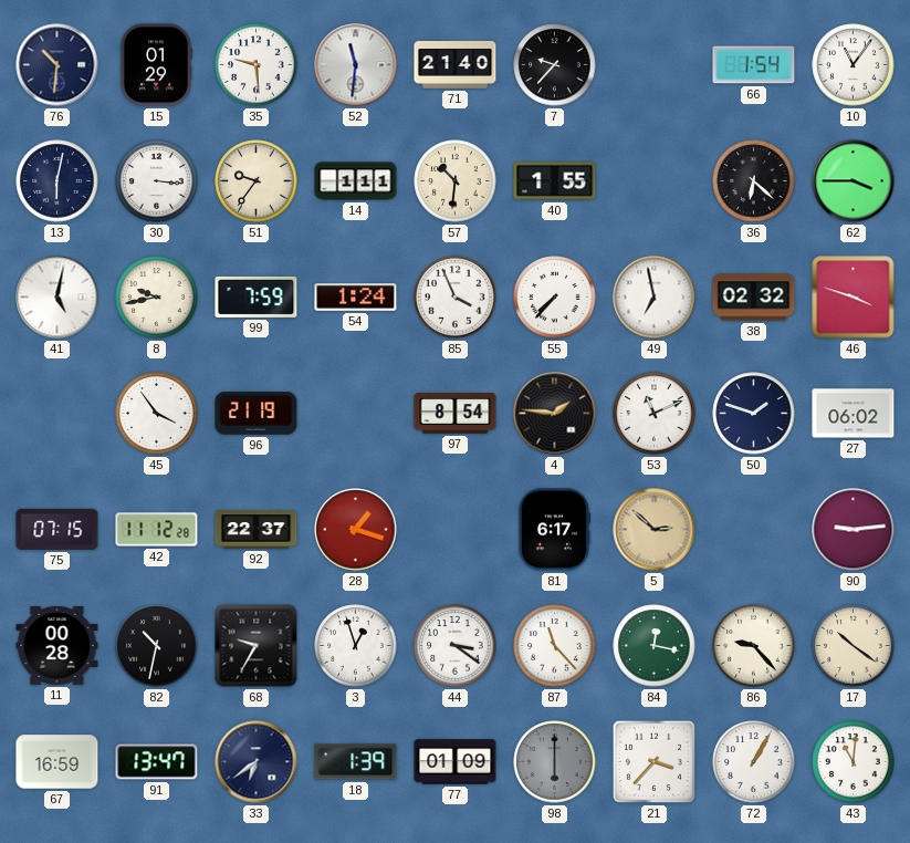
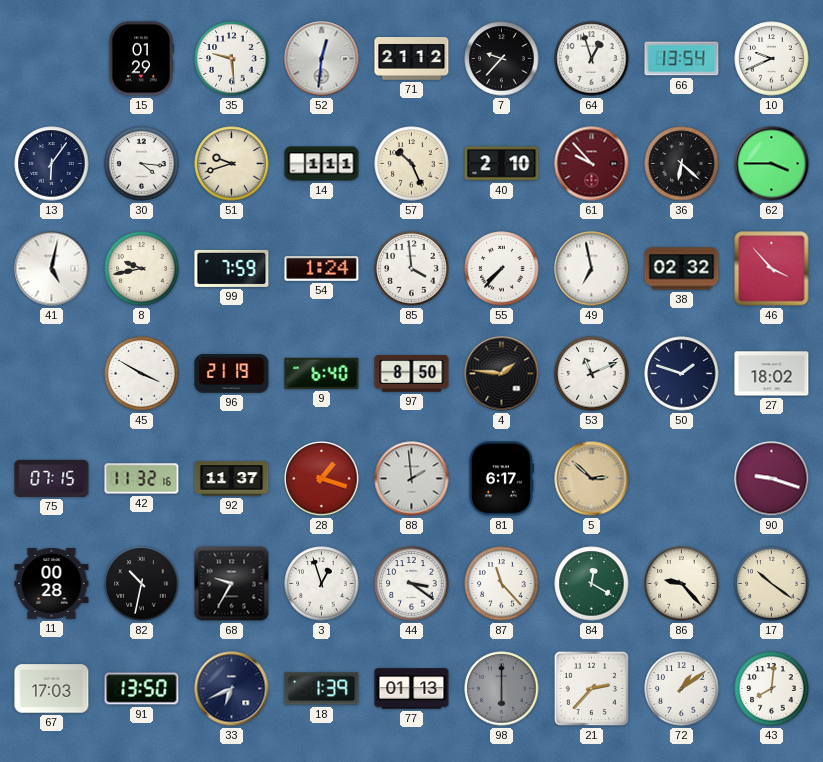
76: 10:31 -> none
52: 11:31 -> 12:31
71: 21:40 -> 21:12
64: none -> 12:57
66: 1:54 -> 13:54
10: 11:06 -> 9:41
13: 6:02 -> 6:06
30: 3:16 -> 4:16
51: 9:36 -> 9:42
57: 10:31 -> 10:26
40: 1:55 -> 2:10
61: none -> 9:53
85: 3:56 -> 3:59
46: 3:48 -> 3:53
45: 3:54 -> 3:50
9: none -> 6:40
97: 8:54 -> 8:50
27: 06:02 -> 18:02
42: 11:12 -> 11:32
92: 22:37 -> 11:37
88: none -> 1:59
90: 9:14 -> 9:18
84: 12:17 -> 12:20
67: 16:59 -> 17:03
91: 13:47 -> 13:50
33: 6:39 -> 6:41
77: 01:09 -> 01:13
21: 3:37 -> 2:37
72: 1:05 -> 1:09
43: 11:01 -> 8:01
